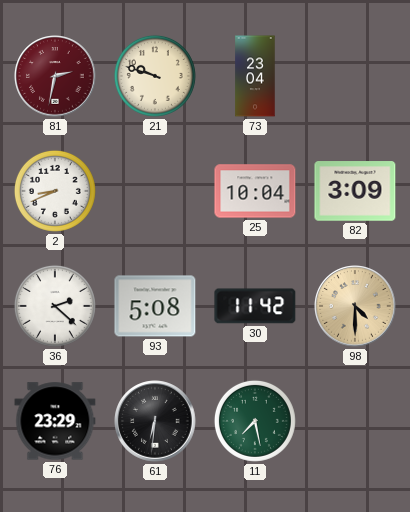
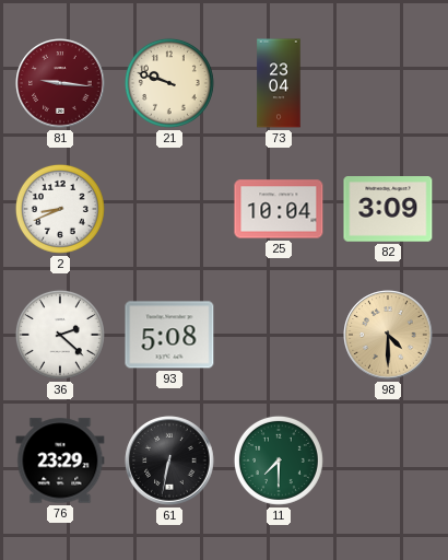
81: 2:32 -> 9:16
30: 11:42 -> none
61: 6:31 -> 6:32
11: 7:28 -> 7:30
